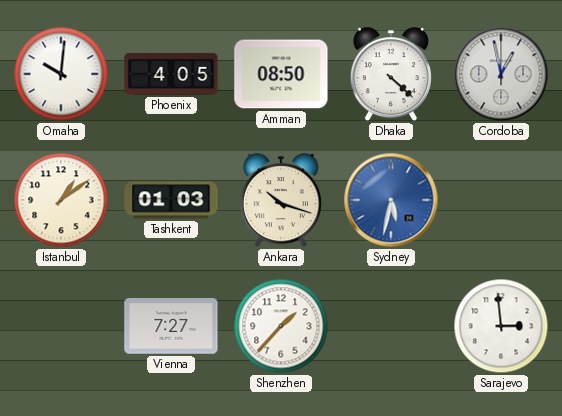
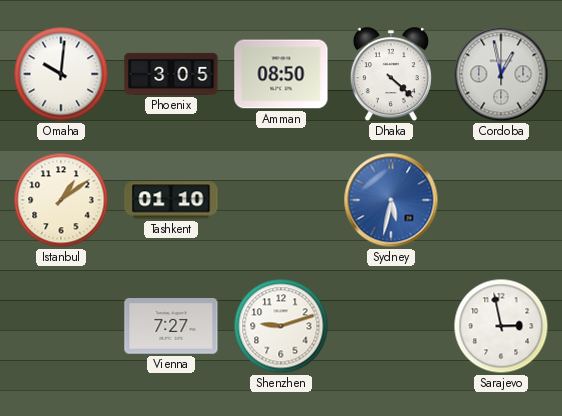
Phoenix: 4:05 -> 3:05
Tashkent: 01:03 -> 01:10
Ankara: 10:18 -> none
Shenzhen: 1:37 -> 9:12
Sarajevo: 2:59 -> 2:58
